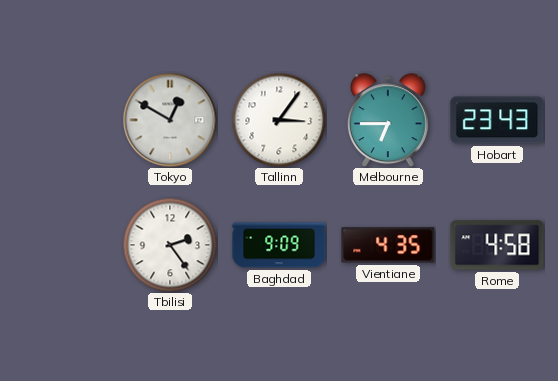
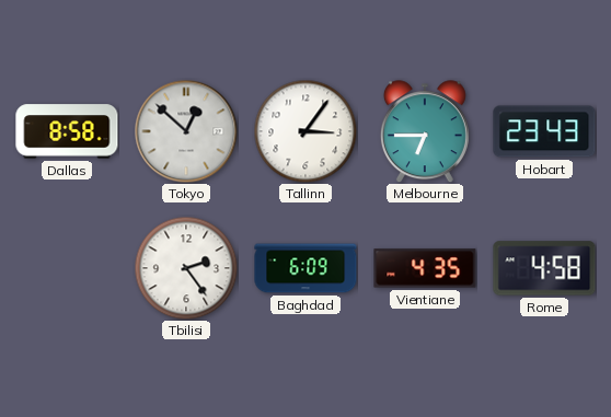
Dallas: none -> 8:58
Tokyo: 12:50 -> 12:52
Baghdad: 9:09 -> 6:09
